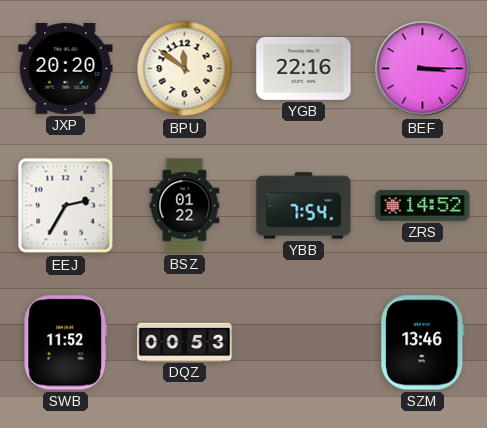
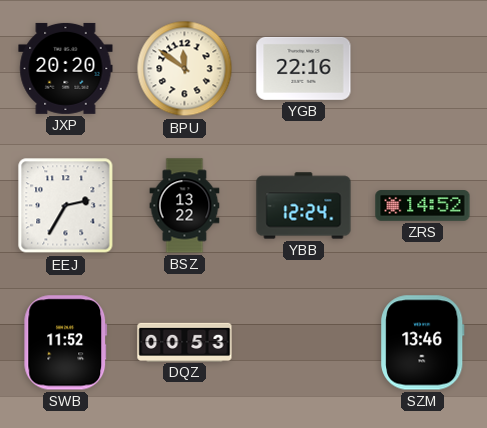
BEF: 3:15 -> none
BSZ: 01:22 -> 13:22
YBB: 7:54 -> 12:24
